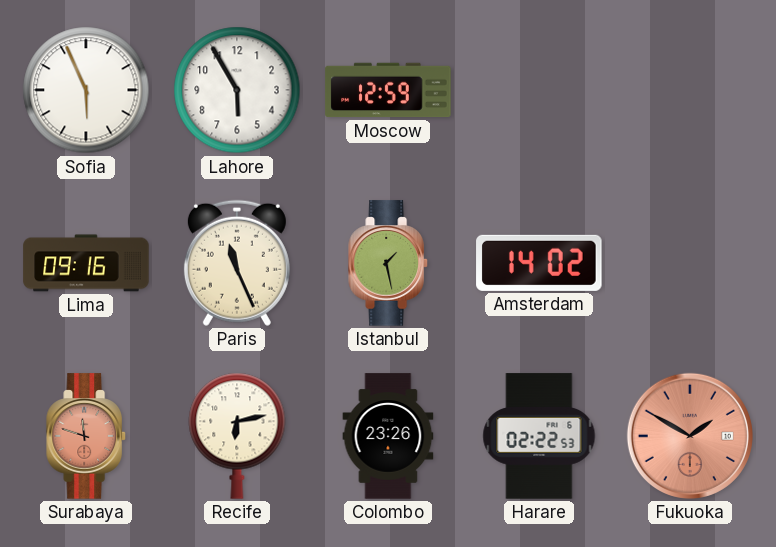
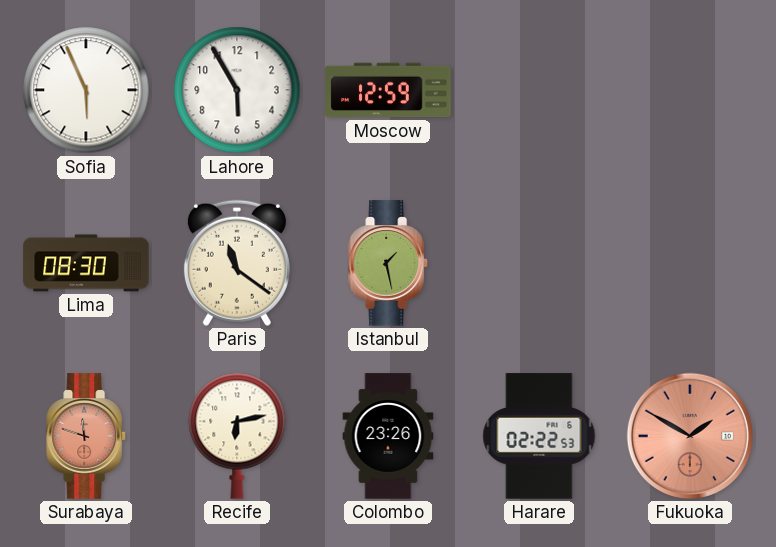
Lima: 09:16 -> 08:30
Paris: 11:26 -> 11:21
Amsterdam: 14:02 -> none
